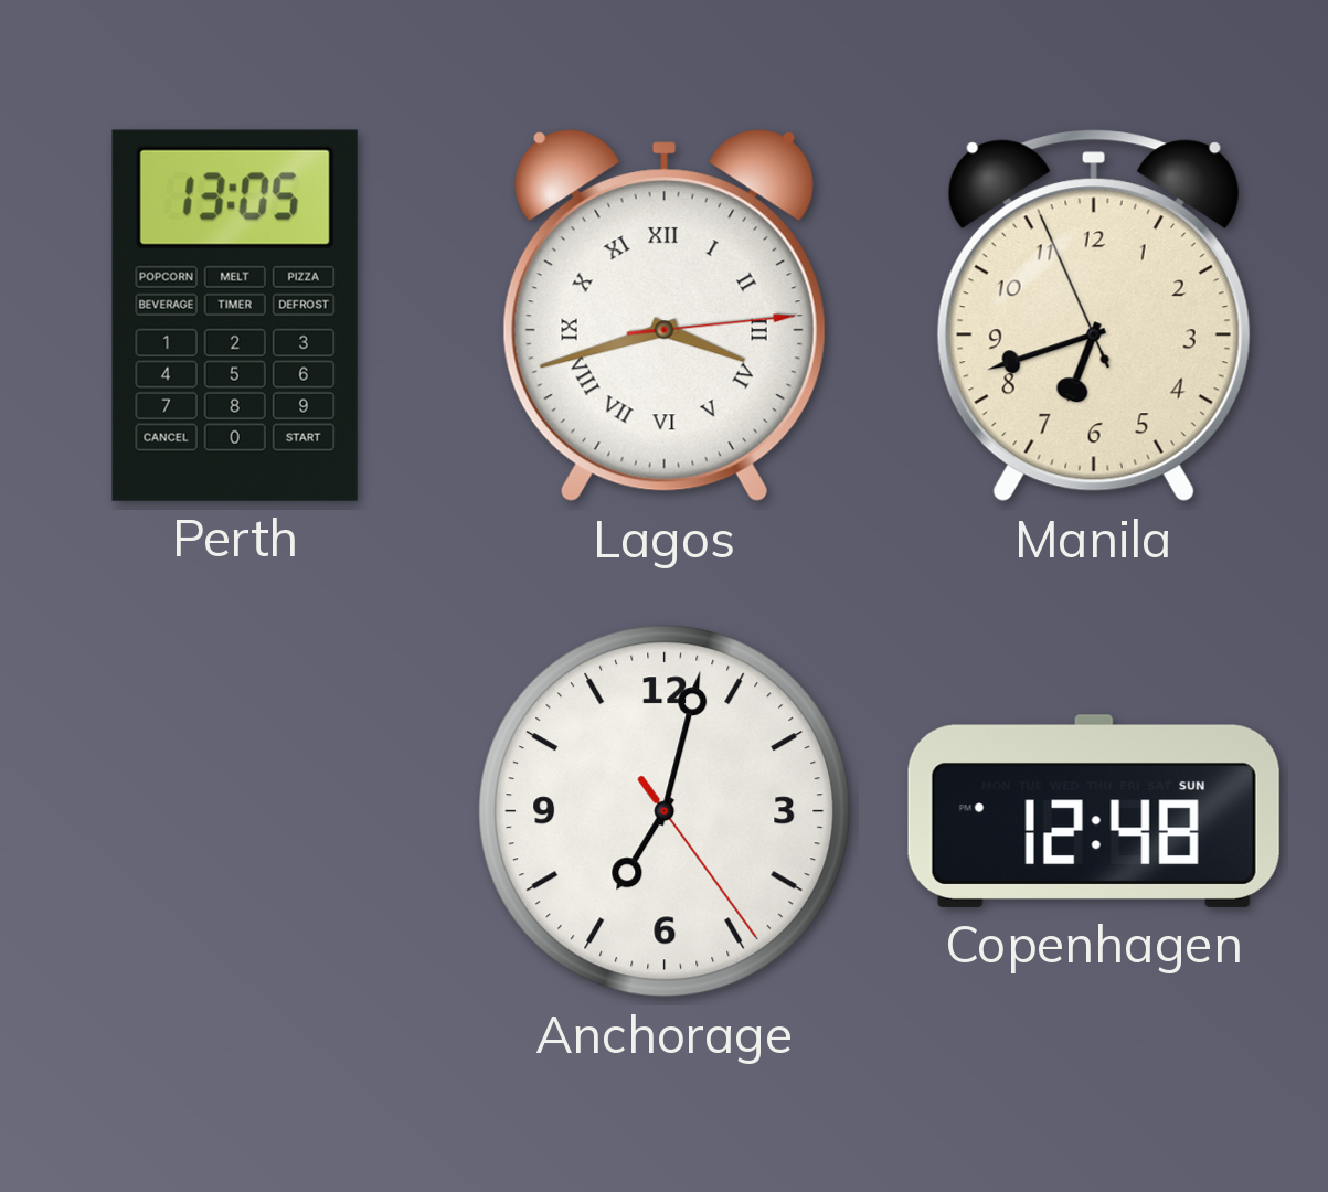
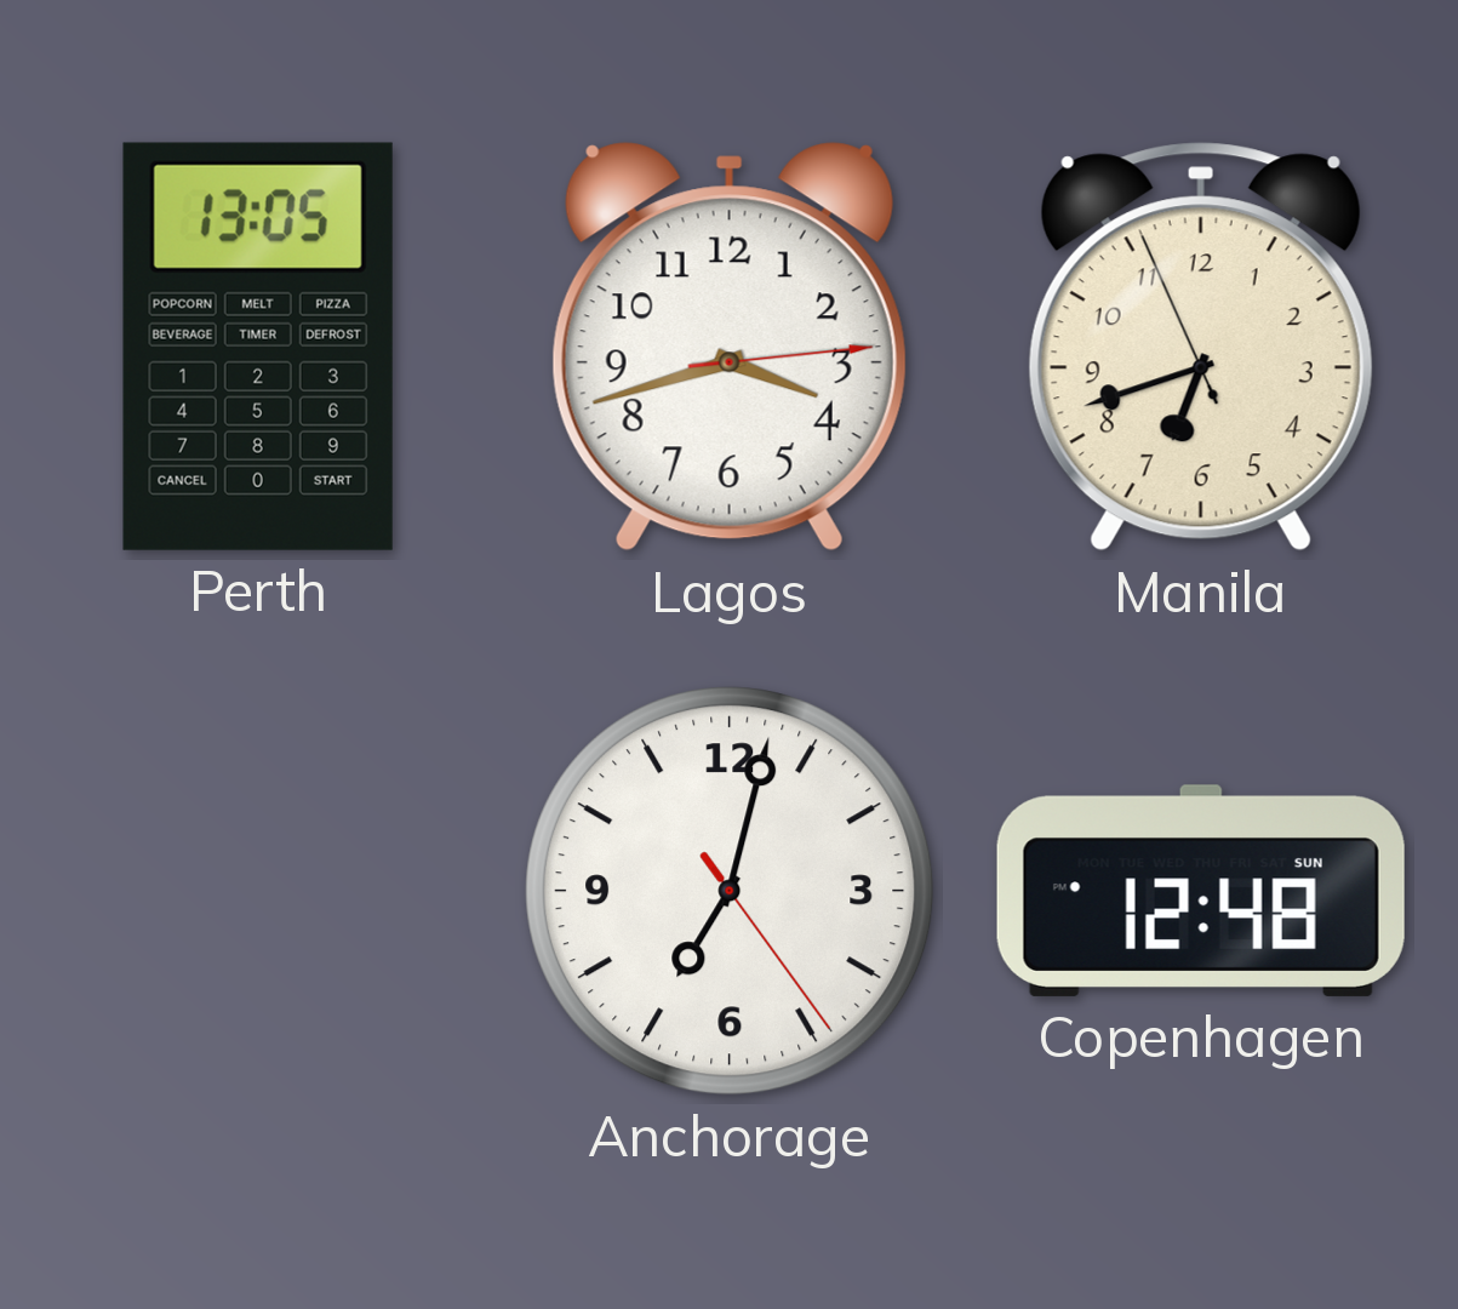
Lagos numerals: Roman -> Arabic
